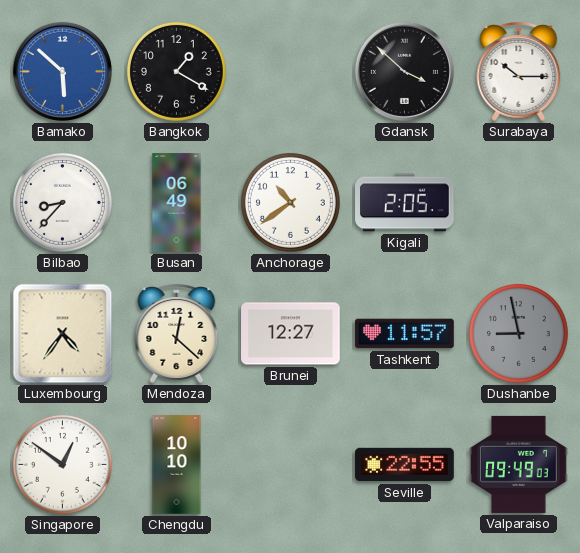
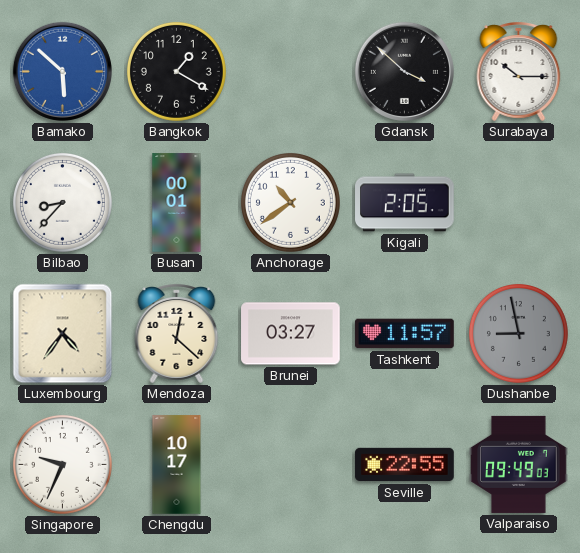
Busan: 06:49 -> 00:01
Brunei: 12:27 -> 03:27
Singapore: 12:51 -> 9:34
Chengdu: 10:10 -> 10:17
